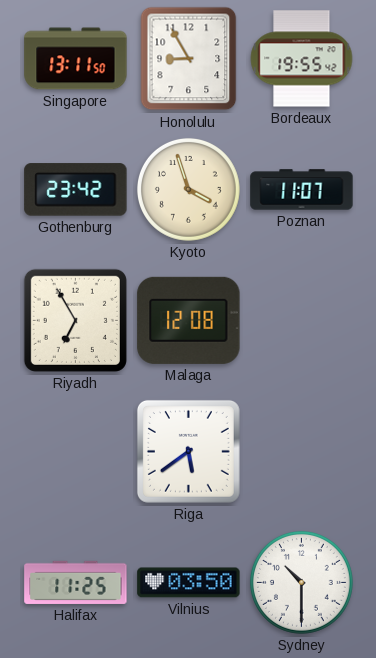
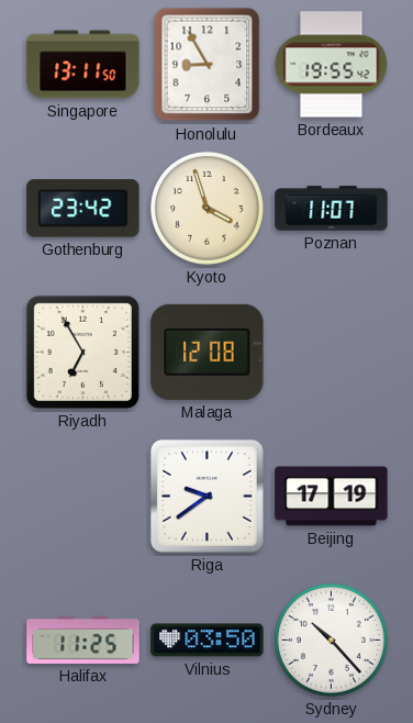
Riga: 5:39 -> 9:39
Beijing: none -> 17:19
Sydney: 10:30 -> 10:23
